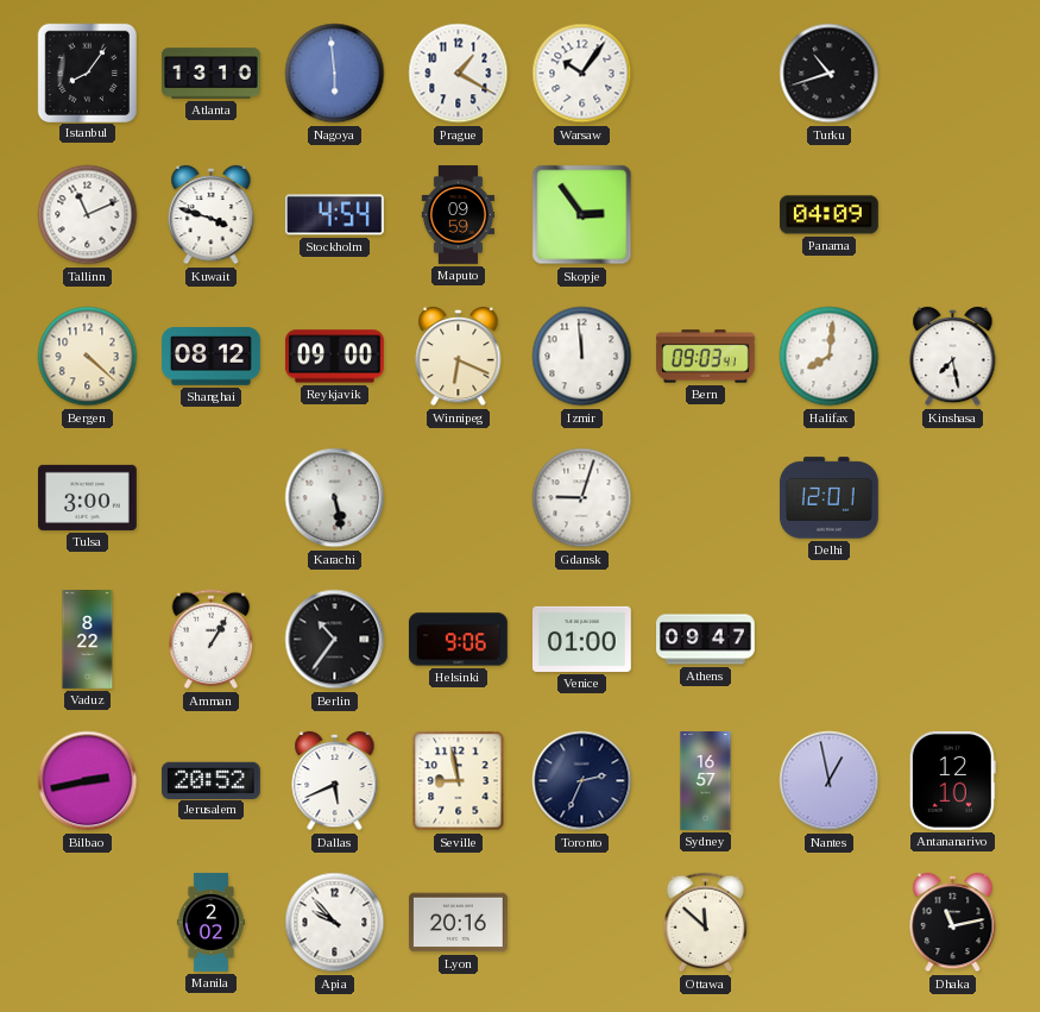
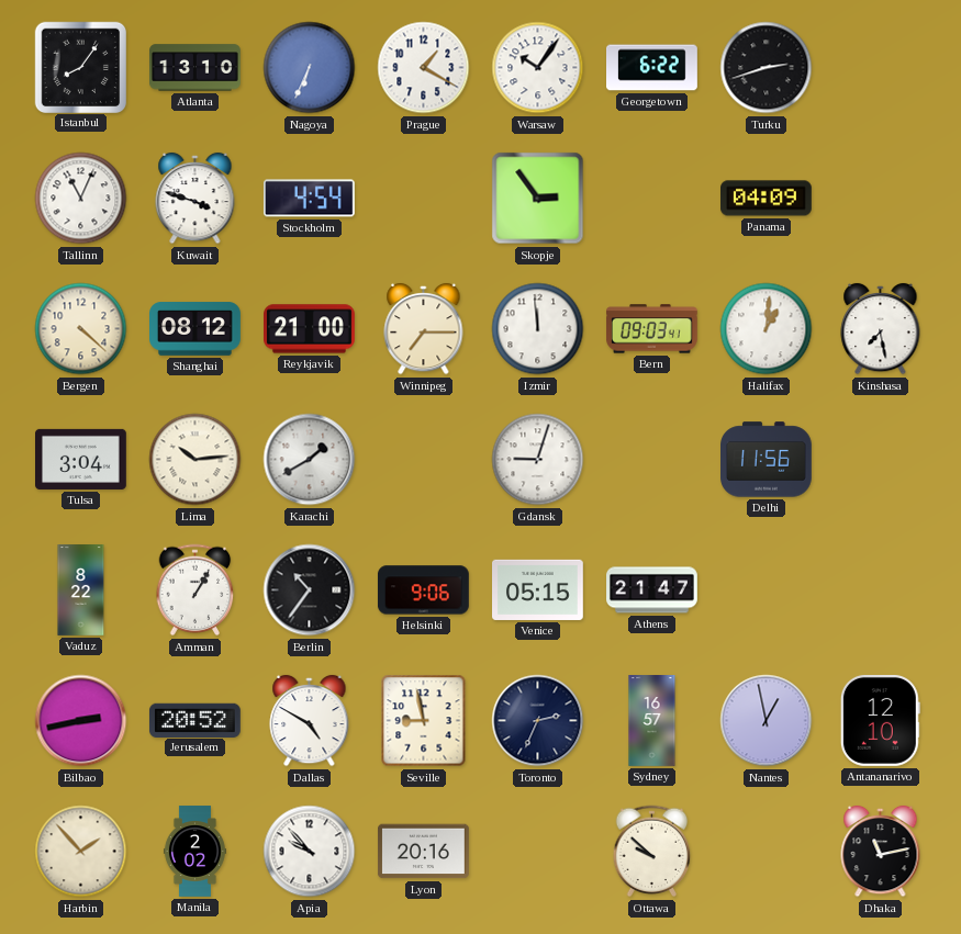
Nagoya: 5:59 -> 6:34
Georgetown: none -> 6:22
Turku: 10:42 -> 2:42
Tallinn: 11:11 -> 11:04
Maputo: 09:59 -> none
Reykjavik: 09:00 -> 21:00
Winnipeg: 6:19 -> 7:15
Halifax: 8:01 -> 1:01
Tulsa: 3:00 -> 3:04
Lima: none -> 10:14
Karachi: 5:28 -> 1:40
Delhi: 12:01 -> 11:56
Venice: 01:00 -> 05:15
Athens: 09:47 -> 21:47
Dallas: 5:41 -> 4:50
Harbin: none -> 1:53
Ottawa: 11:52 -> 9:52
